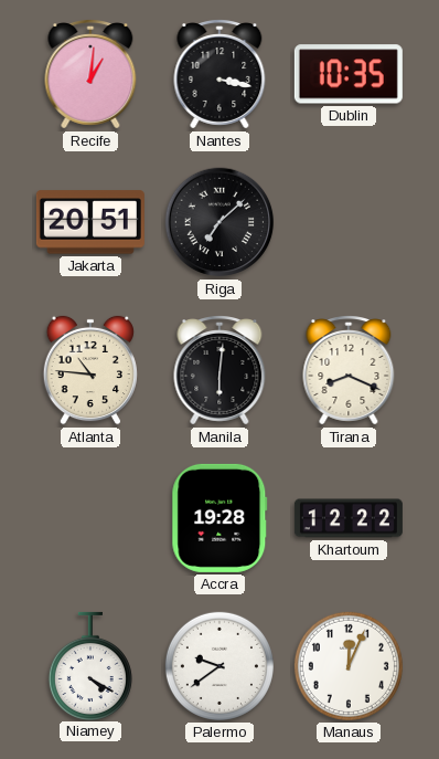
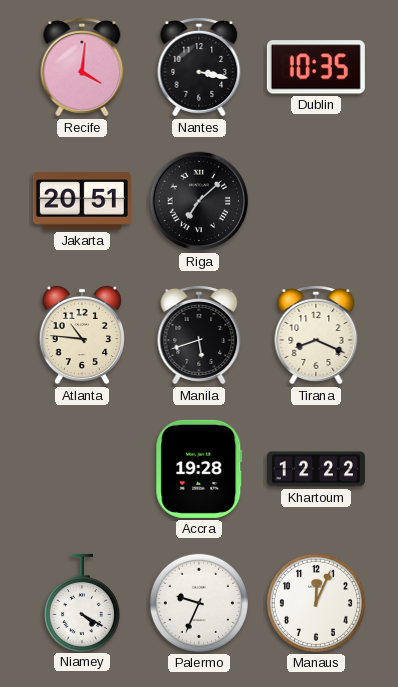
Recife: 1:01 -> 4:01
Manila: 6:01 -> 5:42
Palermo: 9:39 -> 9:34
